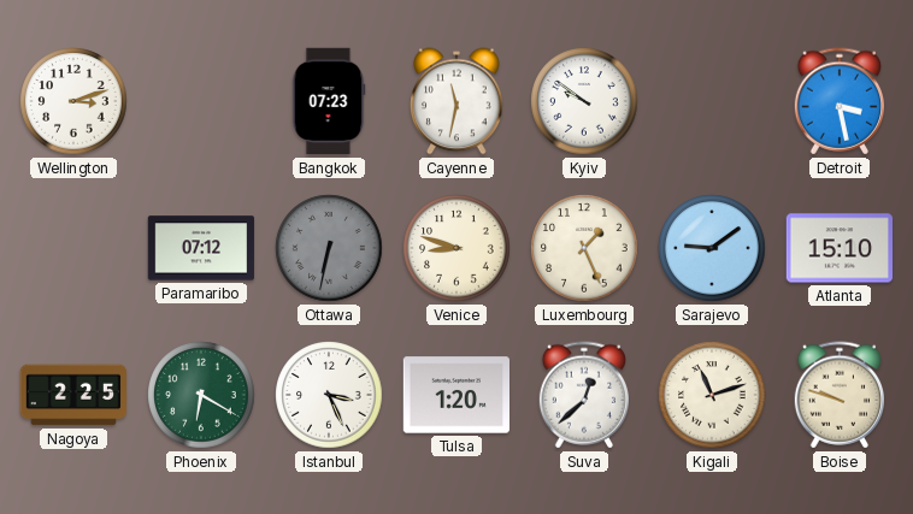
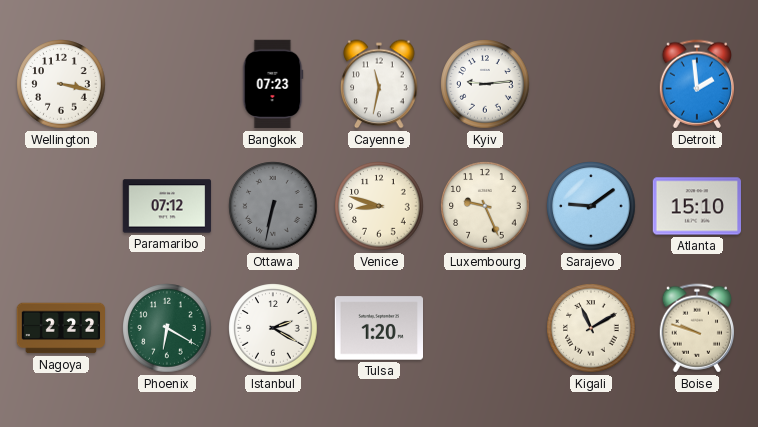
Wellington: 3:12 -> 3:17
Kyiv: 9:51 -> 9:14
Detroit: 3:28 -> 1:59
Luxembourg: 1:26 -> 9:26
Nagoya: 2:25 -> 2:22
Istanbul: 3:26 -> 2:20
Suva: 12:38 -> none
Kigali: 11:12 -> 11:10
